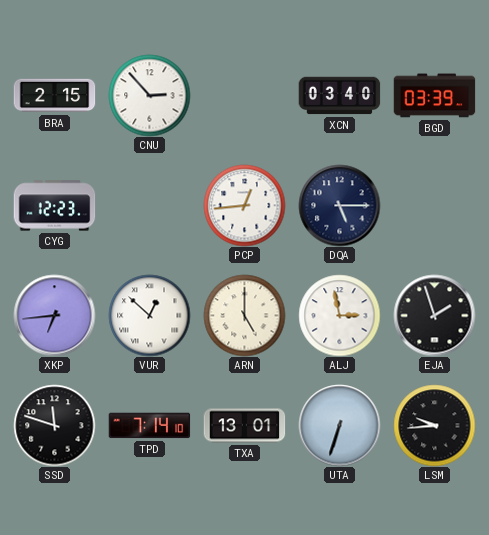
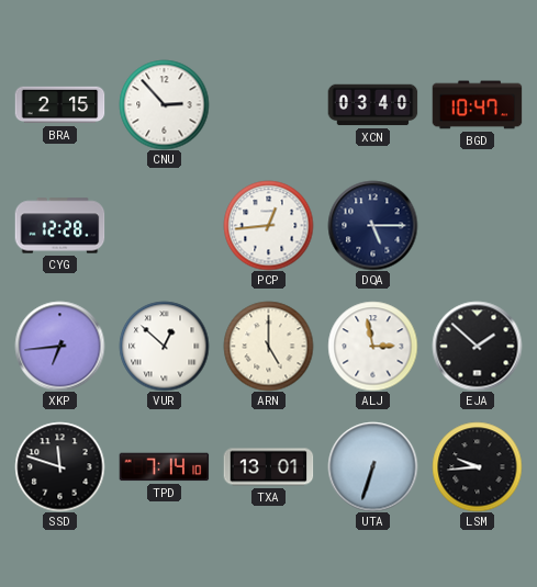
BGD: 03:39 -> 10:47
CYG: 12:23 -> 12:28
EJA: 1:57 -> 1:52
